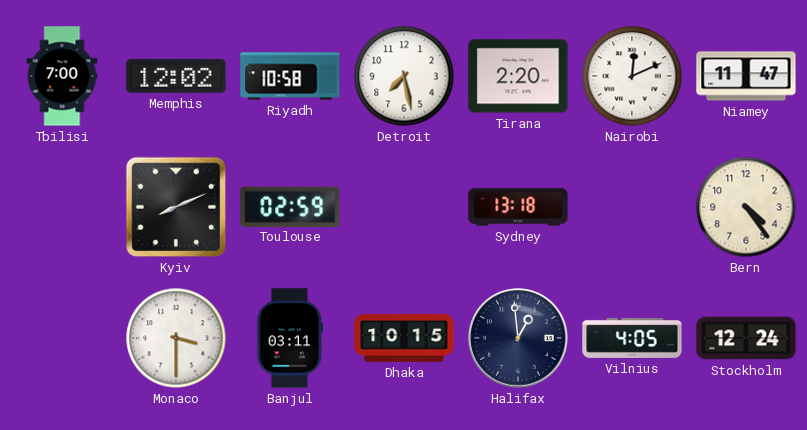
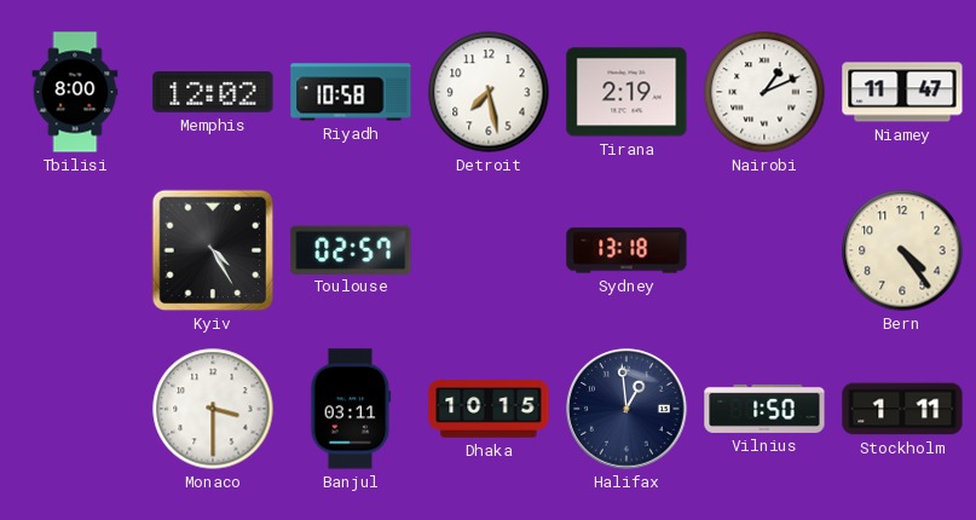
Tbilisi: 7:00 -> 8:00
Tirana: 2:20 -> 2:19
Nairobi: 12:11 -> 1:11
Kyiv: 8:11 -> 4:25
Toulouse: 02:59 -> 02:57
Vilnius: 4:05 -> 1:50
Stockholm: 12:24 -> 1:11
